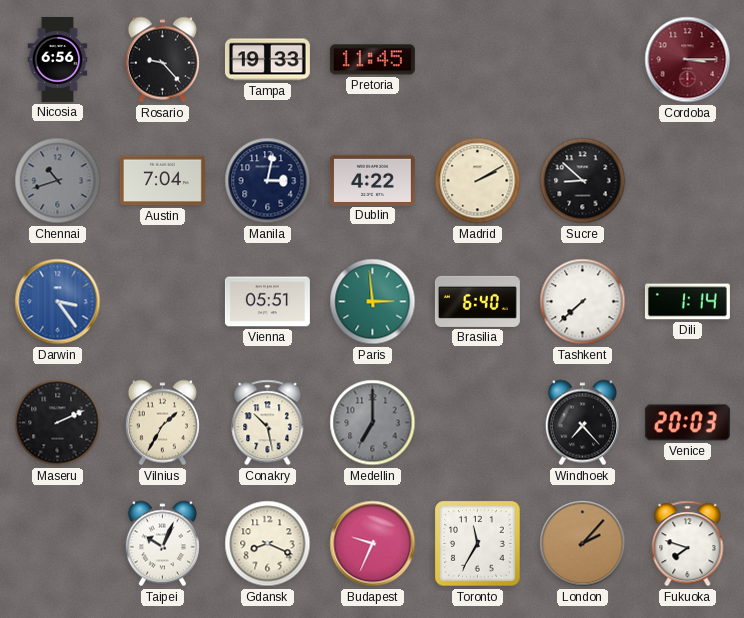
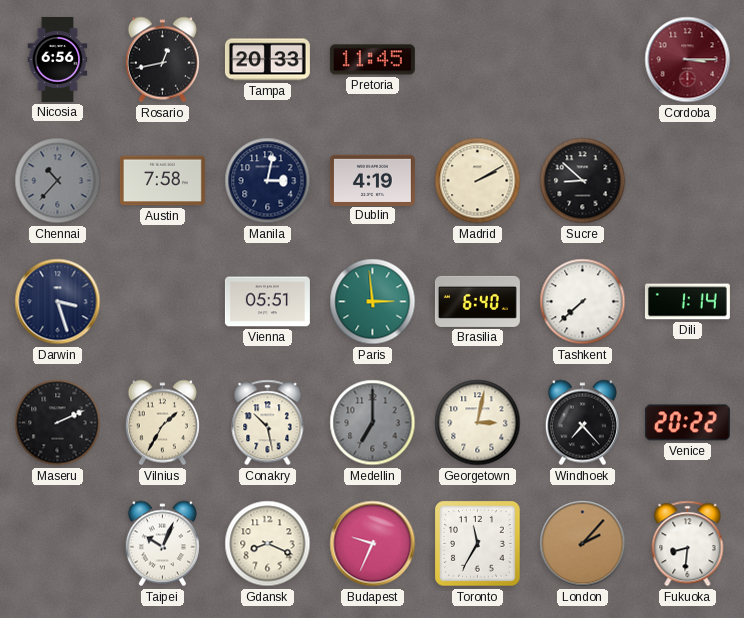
Rosario: 9:23 -> 12:43
Tampa: 19:33 -> 20:33
Chennai: 10:42 -> 10:37
Austin: 7:04 -> 7:58
Dublin: 4:22 -> 4:19
Darwin: 3:24 -> 3:27
Darwin dial: blue -> navy
Georgetown: none -> 3:02
Venice: 20:03 -> 20:22
Fukuoka: 7:48 -> 8:31
